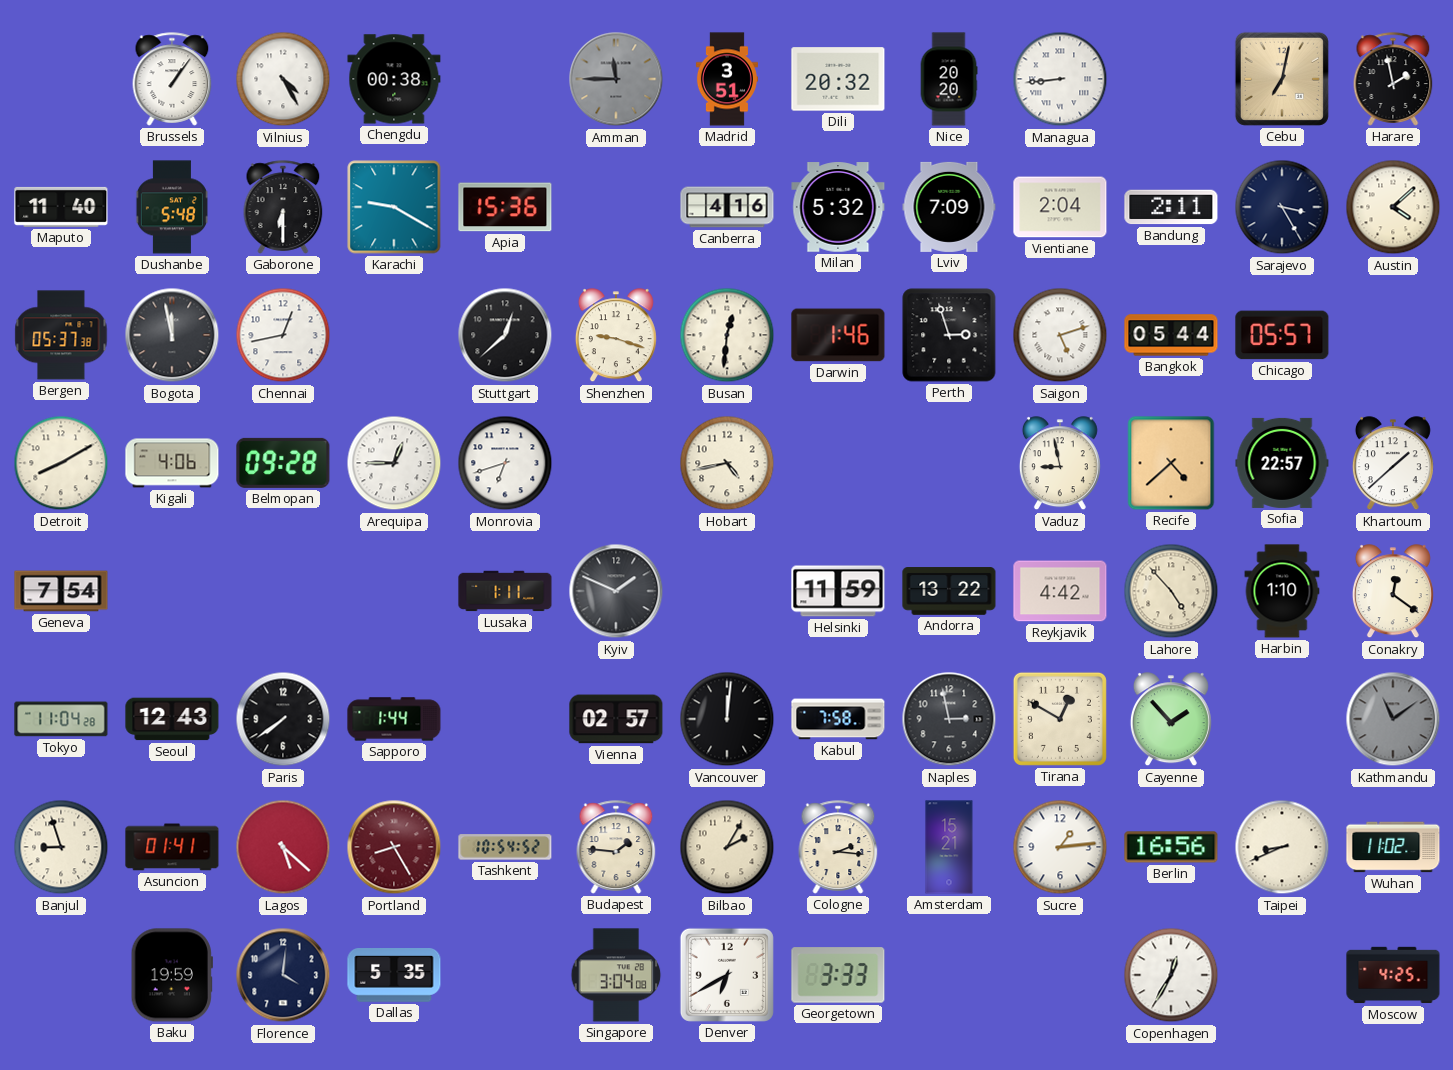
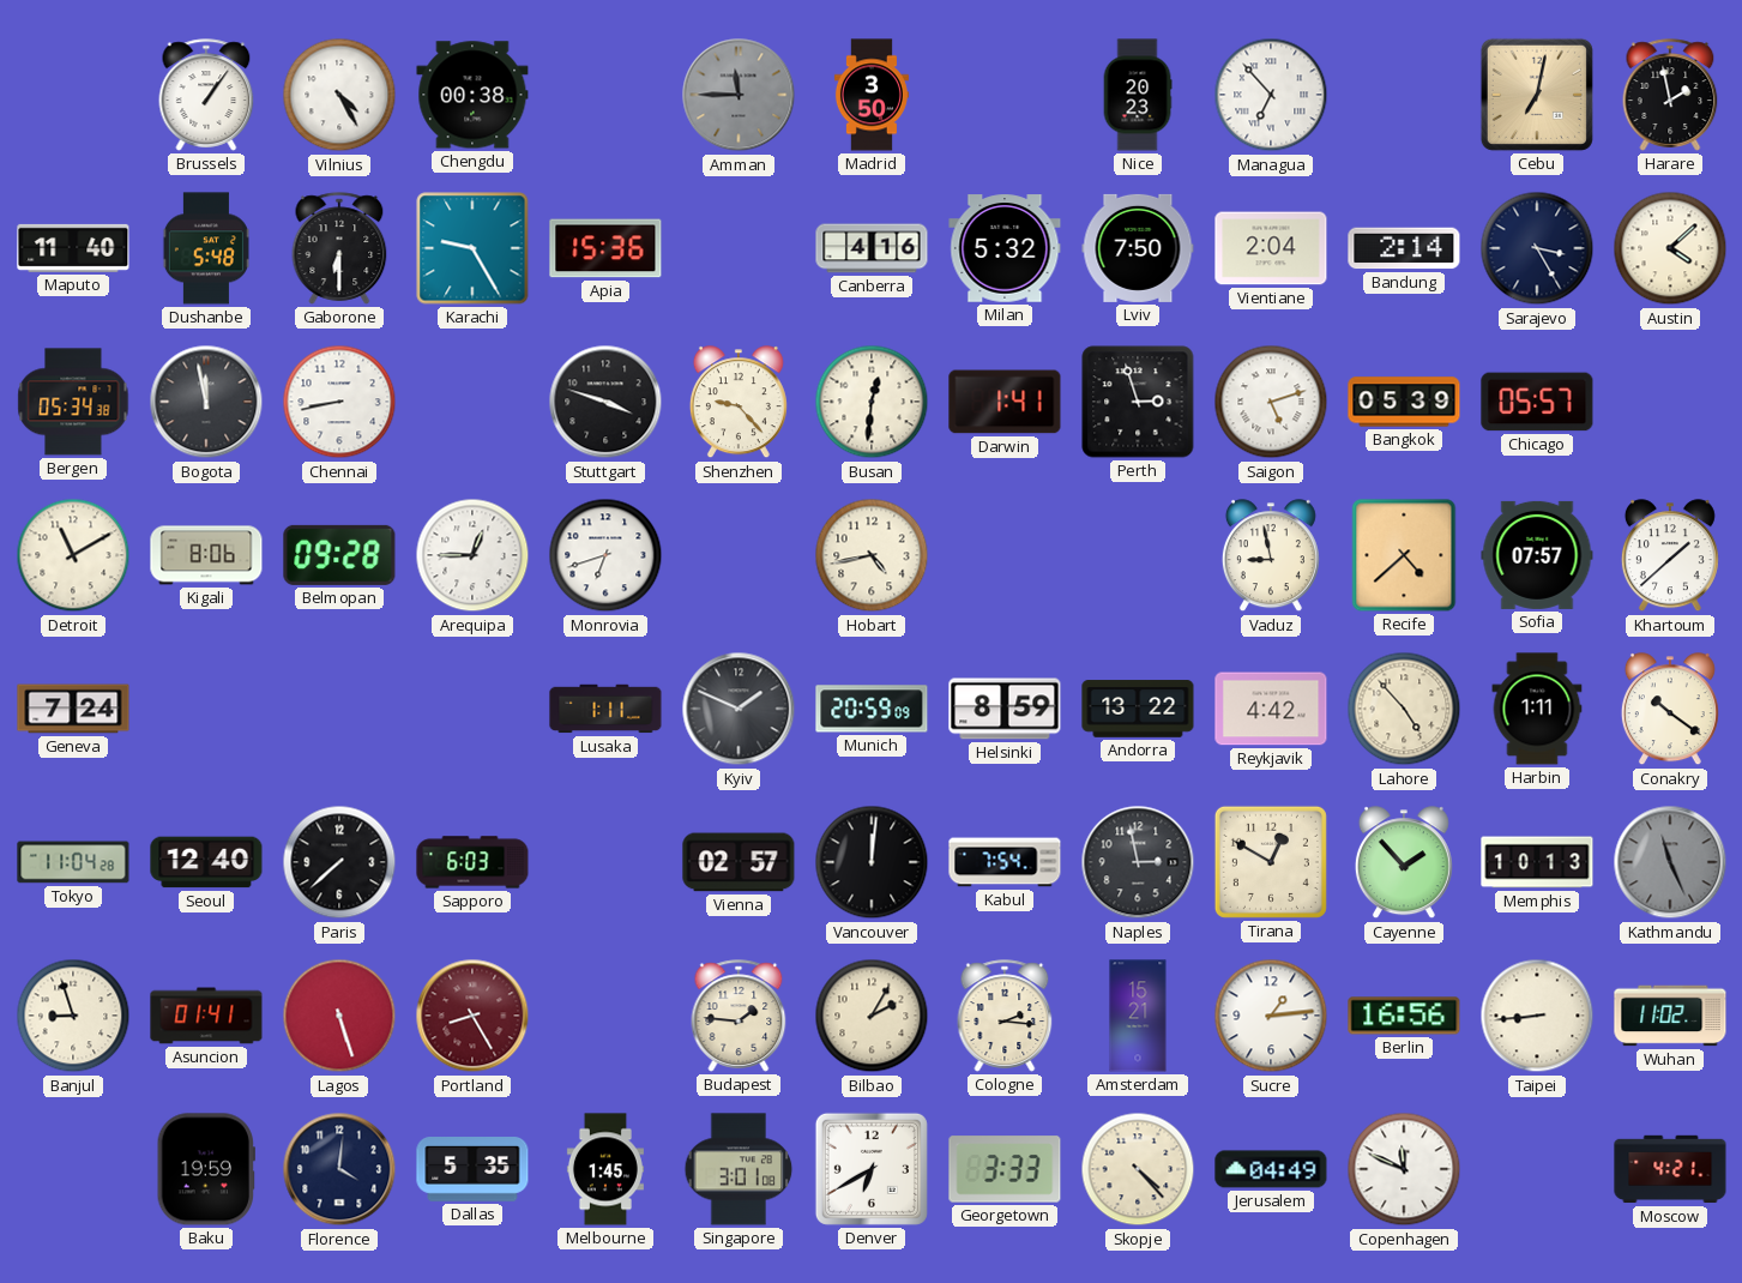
Madrid: 3:51 -> 3:50
Dili: 20:32 -> none
Nice: 20:20 -> 20:23
Managua: 8:44 -> 6:53
Karachi: 9:20 -> 9:25
Lviv: 7:09 -> 7:50
Bandung: 2:11 -> 2:14
Bergen: 05:37 -> 05:34
Chennai: 12:43 -> 8:43
Stuttgart: 12:38 -> 3:48
Shenzhen: 9:18 -> 9:23
Darwin: 1:46 -> 1:41
Bangkok: 05:44 -> 05:39
Detroit: 8:10 -> 11:10
Kigali: 4:06 -> 8:06
Sofia: 22:57 -> 07:57
Geneva: 7:54 -> 7:24
Munich: none -> 20:59
Helsinki: 11:59 -> 8:59
Harbin: 1:10 -> 1:11
Conakry: 12:21 -> 10:21
Seoul: 12:43 -> 12:40
Paris: 7:39 -> 7:38
Sapporo: 1:44 -> 6:03
Kabul: 7:58 -> 7:54
Memphis: none -> 10:13
Kathmandu: 11:09 -> 11:26
Lagos: 5:22 -> 5:27
Tashkent: 10:54 -> none
Taipei: 8:41 -> 8:44
Melbourne: none -> 1:45
Singapore: 3:04 -> 3:01
Skopje: none -> 4:23
Jerusalem: none -> 04:49
Copenhagen: 12:35 -> 11:49
Moscow: 4:25 -> 4:21
